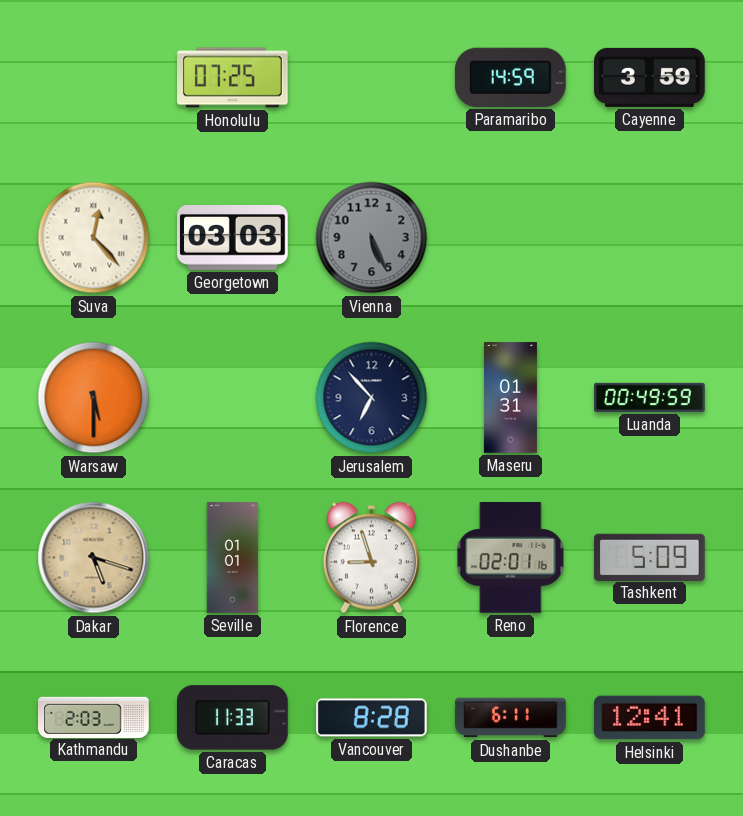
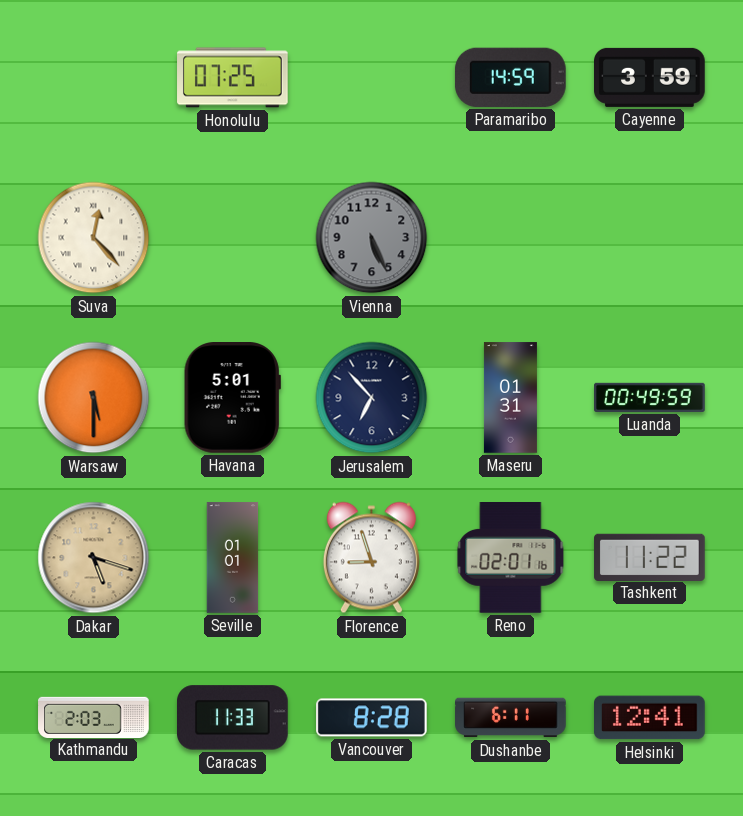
Georgetown: 03:03 -> none
Havana: none -> 5:01
Tashkent: 5:09 -> 11:22
